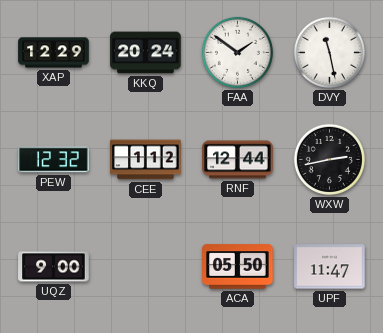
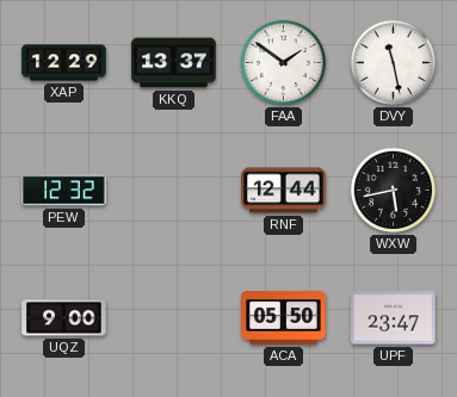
KKQ: 20:24 -> 13:37
CEE: 1:12 -> none
WXW: 2:43 -> 5:43
UPF: 11:47 -> 23:47
